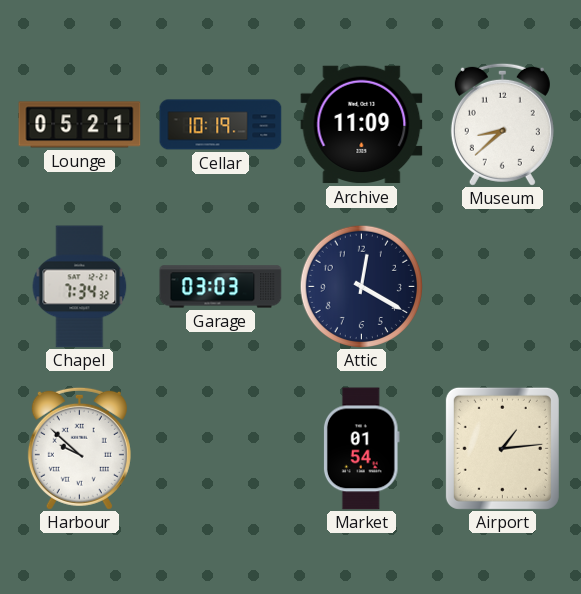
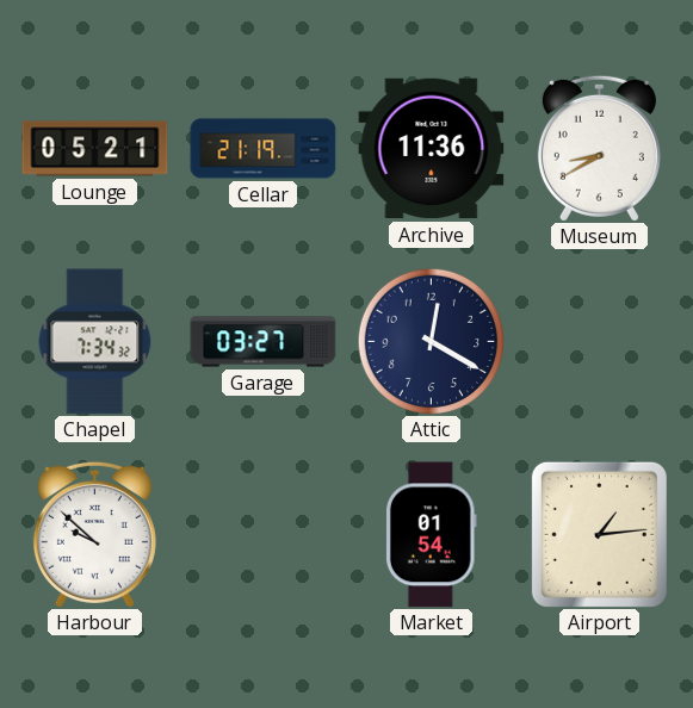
Cellar: 10:19 -> 21:19
Archive: 11:09 -> 11:36
Museum: 8:38 -> 8:40
Garage: 03:03 -> 03:27
